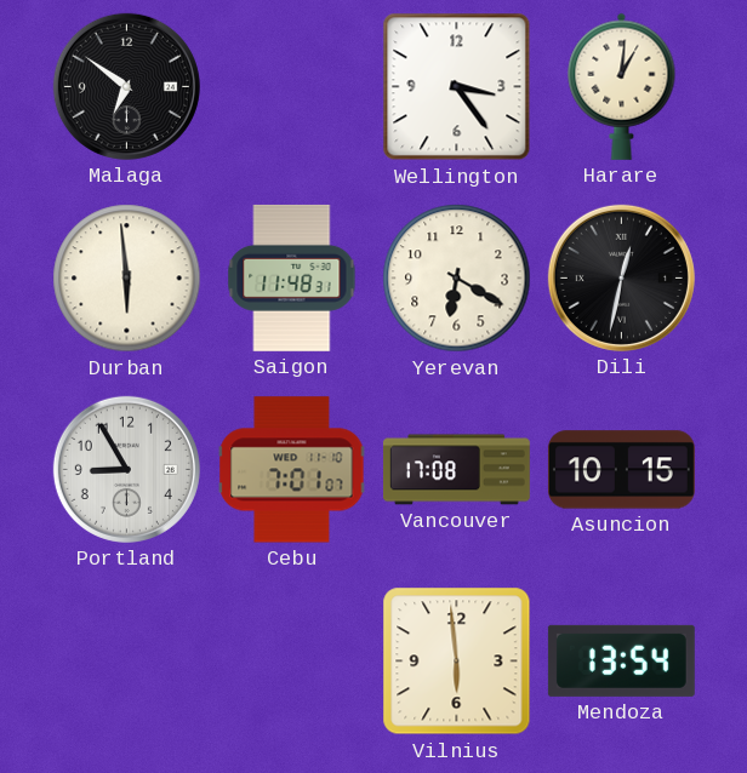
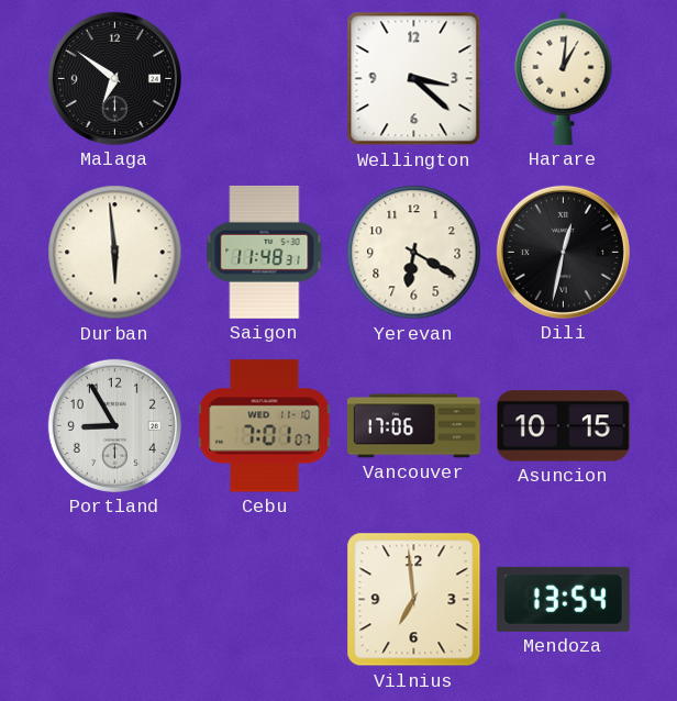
Wellington: 3:24 -> 3:22
Vancouver: 17:08 -> 17:06
Vilnius: 5:59 -> 6:59
